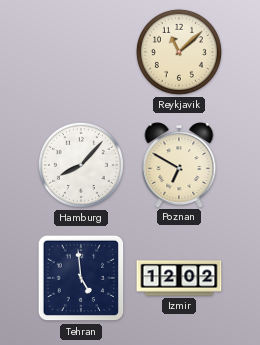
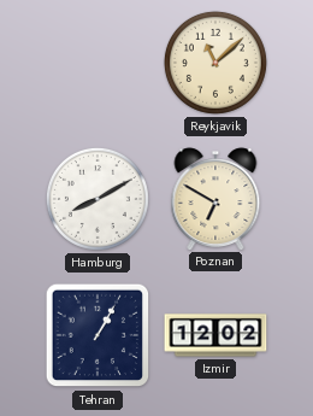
Hamburg: 8:07 -> 8:10
Tehran: 4:59 -> 1:05
